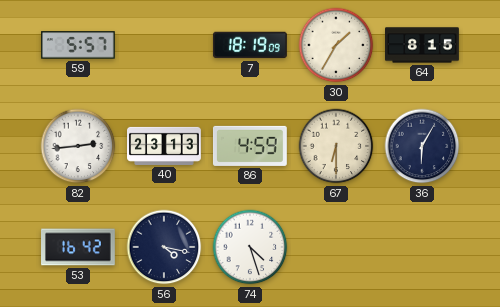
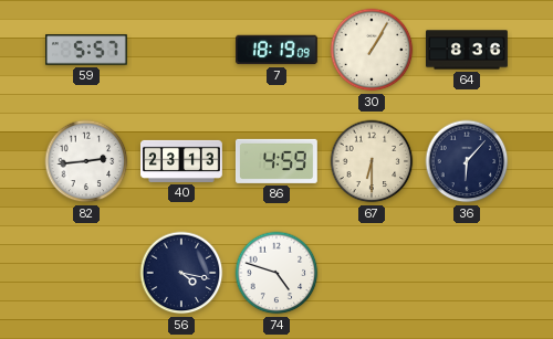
30: 1:35 -> 1:05
64: 8:15 -> 8:36
36: 6:05 -> 6:07
53: 16:42 -> none
74: 4:27 -> 4:48
